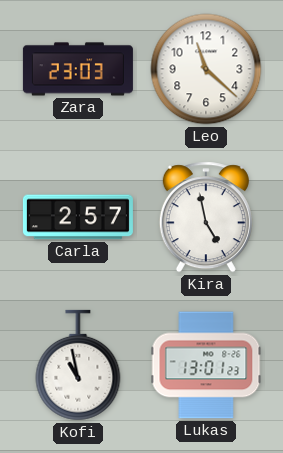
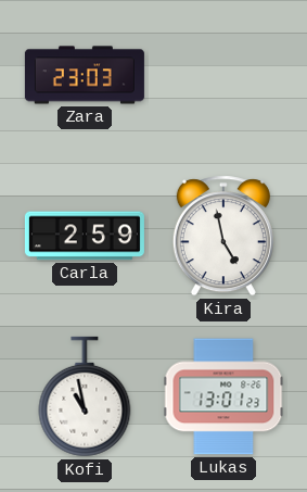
Leo: 11:22 -> none
Carla: 2:57 -> 2:59
